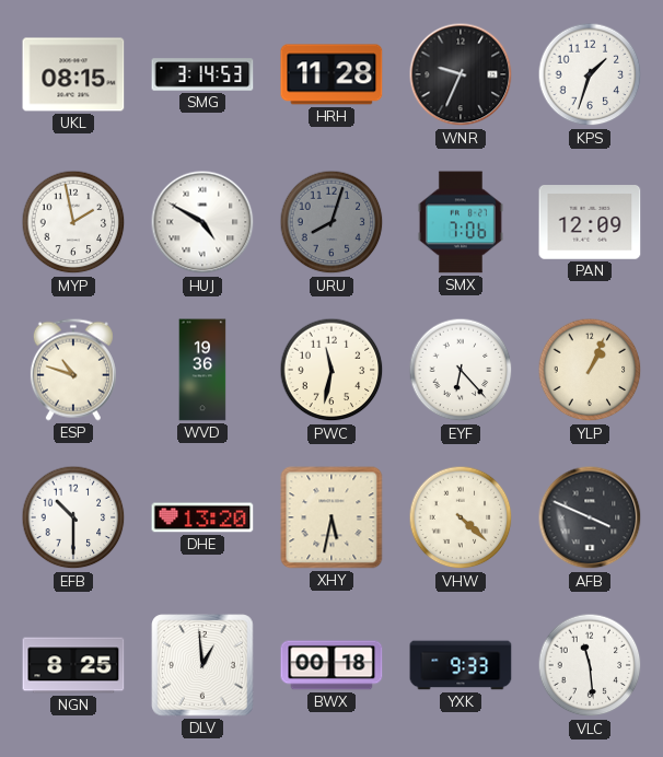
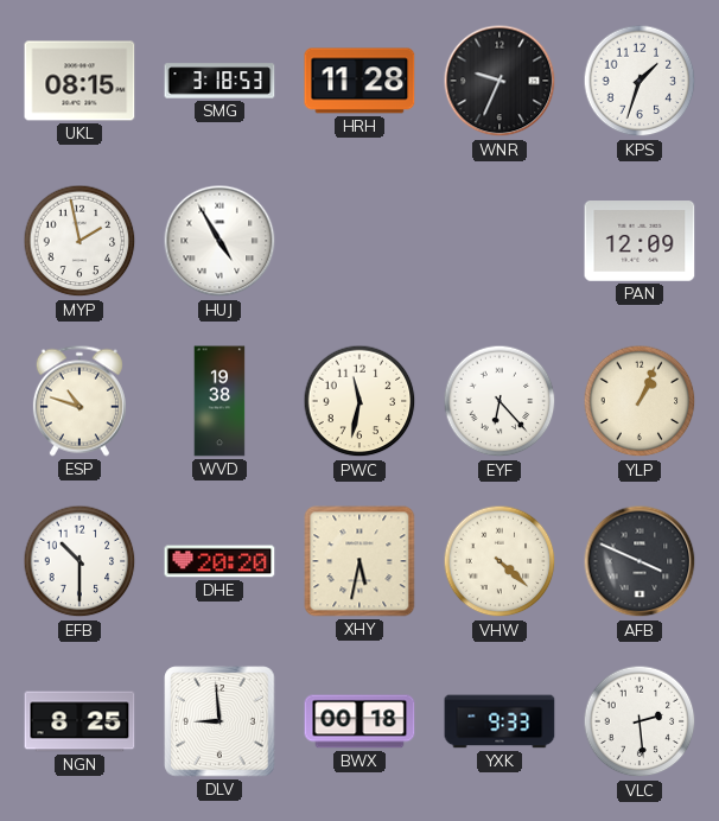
SMG: 3:14 -> 3:18
HUJ: 4:50 -> 4:55
URU: 8:03 -> none
SMX: 7:06 -> none
WVD: 19:36 -> 19:38
DHE: 13:20 -> 20:20
DLV: 12:59 -> 8:59
VLC: 11:29 -> 2:29
